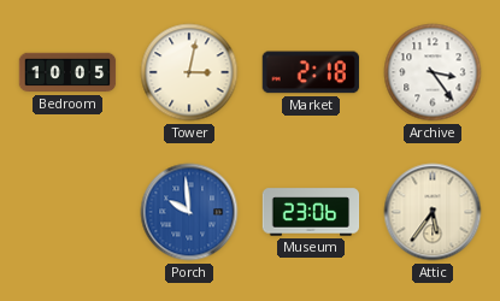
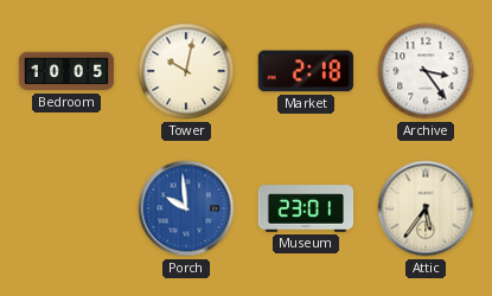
Tower: 3:02 -> 10:02
Museum: 23:06 -> 23:01
